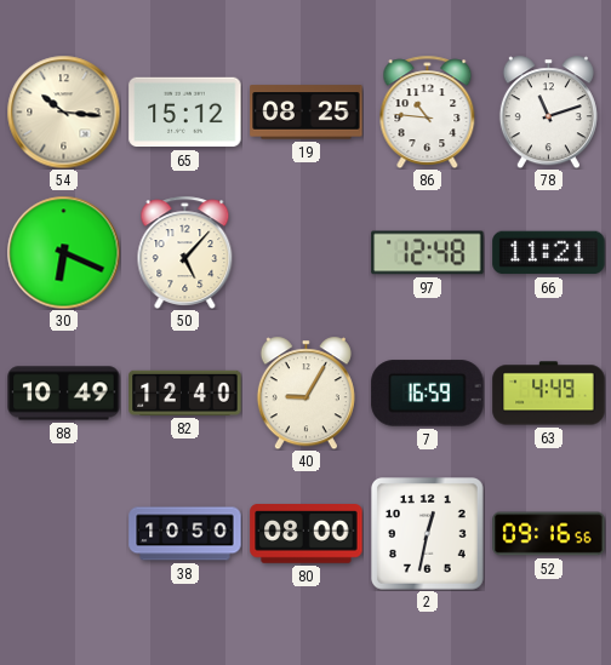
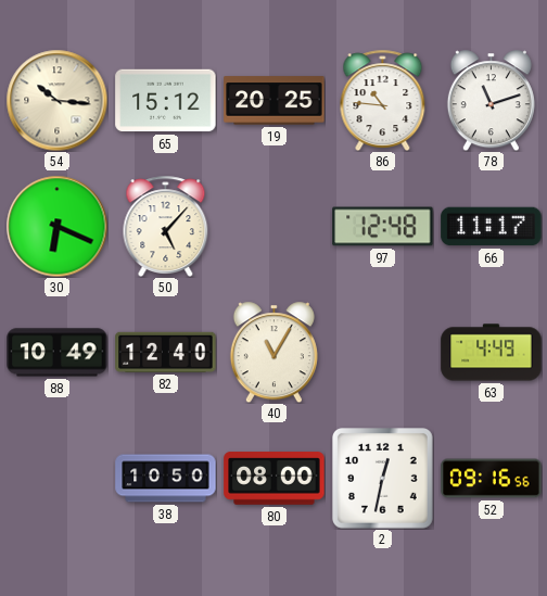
19: 08:25 -> 20:25
66: 11:21 -> 11:17
40: 9:05 -> 11:05
7: 16:59 -> none
